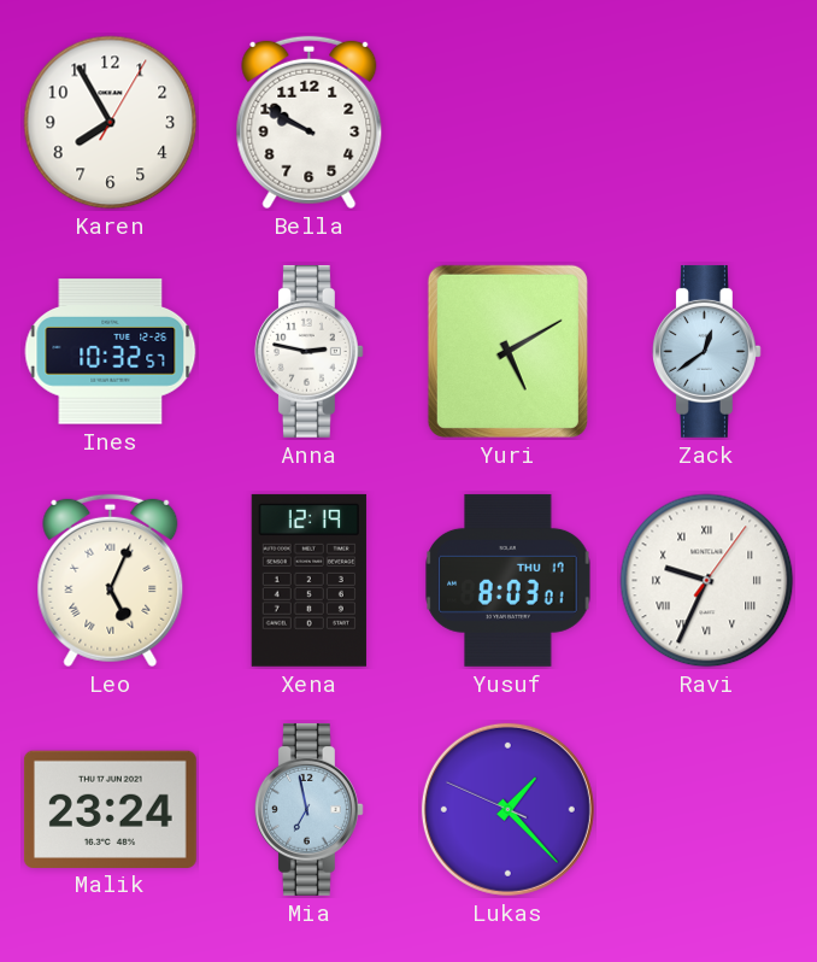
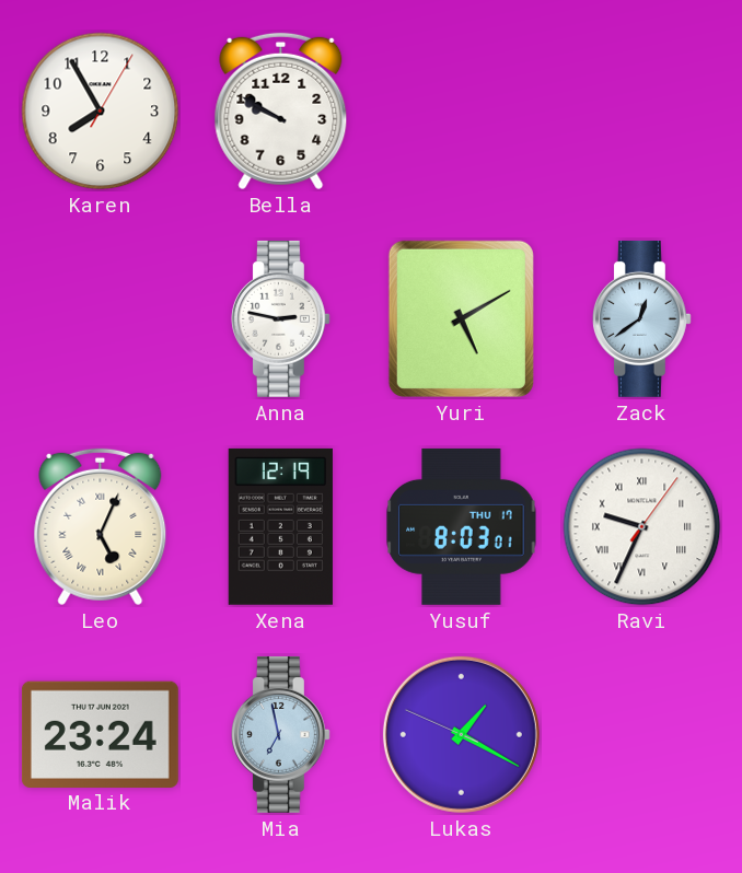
Ines: 10:32 -> none
Lukas: 1:22 -> 1:19
